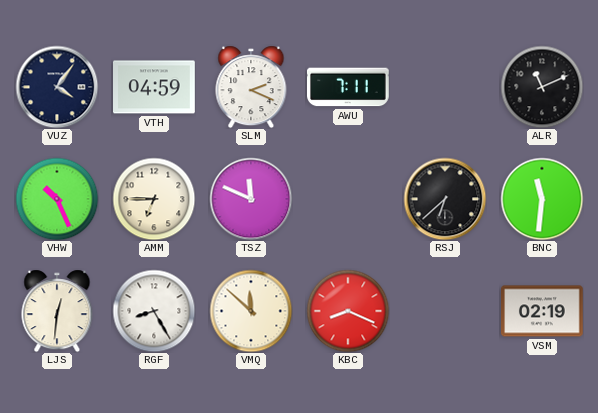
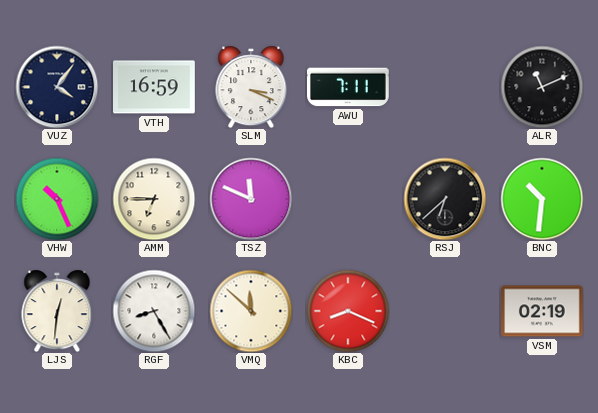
VTH: 04:59 -> 16:59
SLM: 2:19 -> 3:19
BNC: 11:31 -> 10:31
